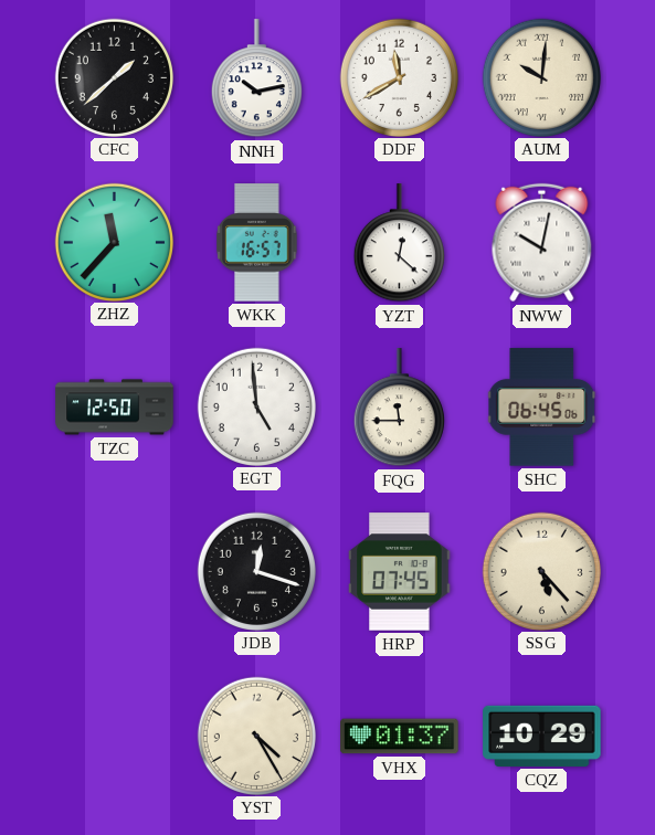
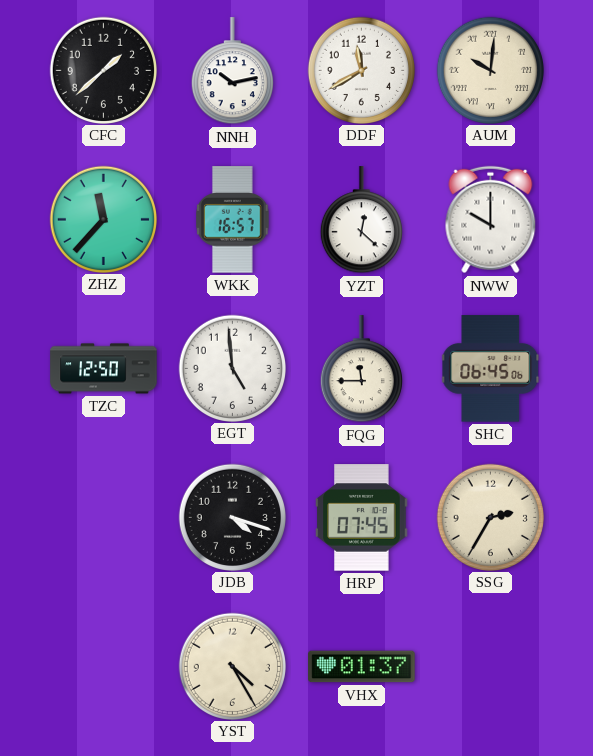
NWW: 10:02 -> 10:00
JDB: 12:18 -> 4:18
SSG: 5:23 -> 2:35
CQZ: 10:29 -> none
